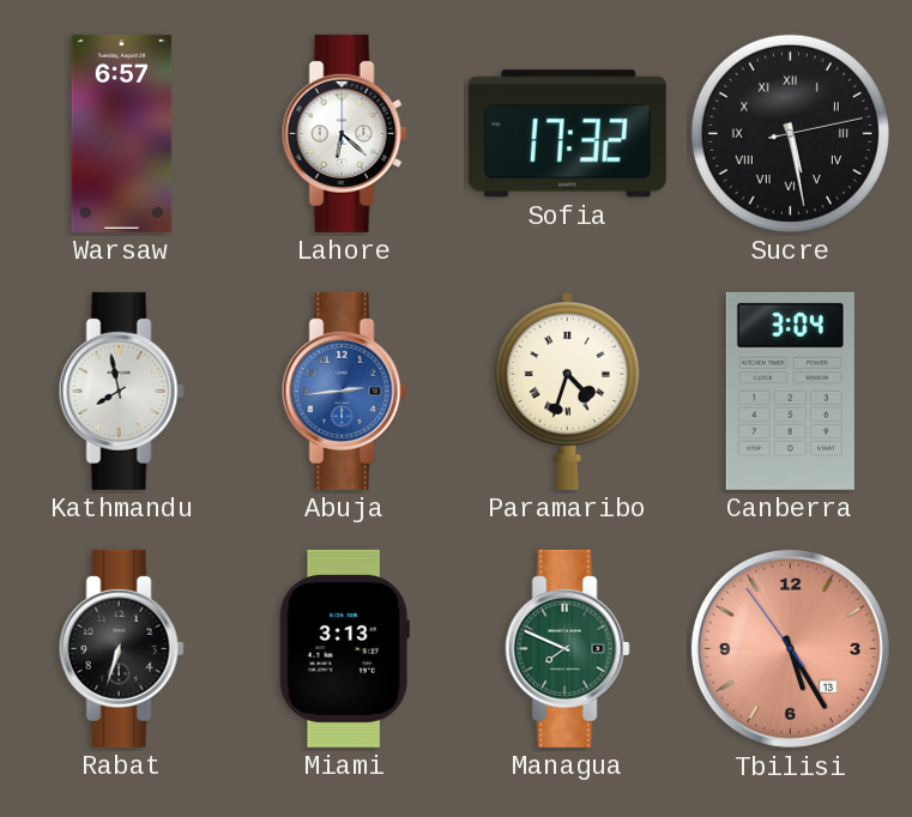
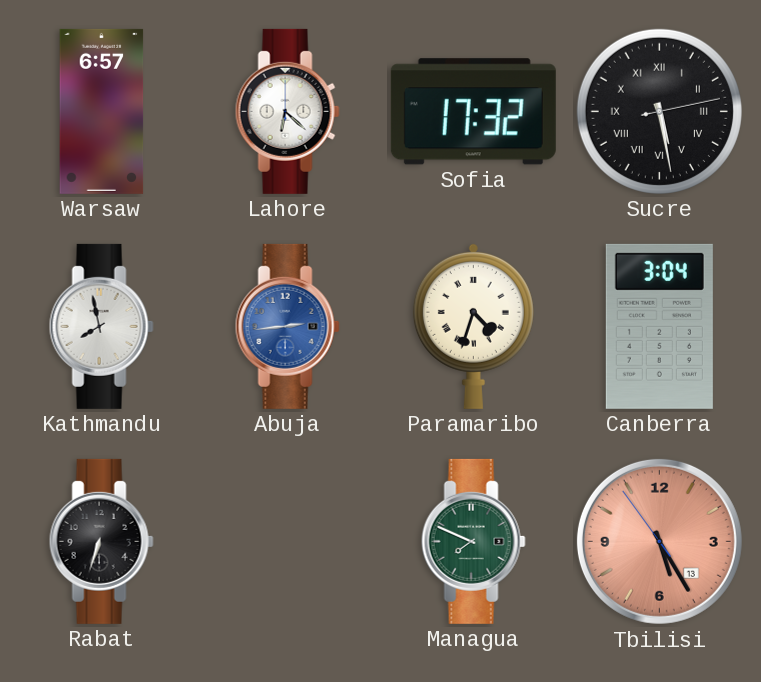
Miami: 3:13 -> none
